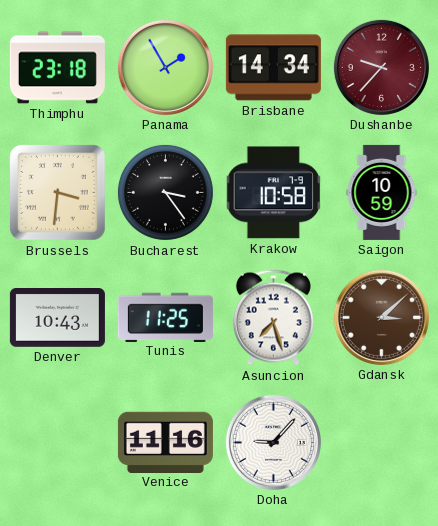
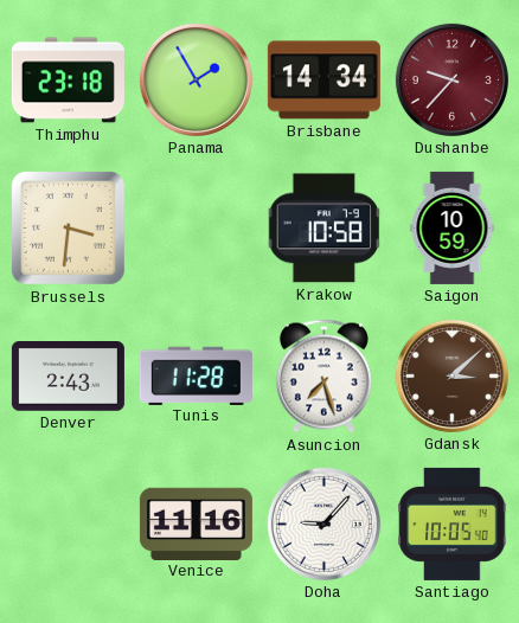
Bucharest: 3:24 -> none
Denver: 10:43 -> 2:43
Tunis: 11:25 -> 11:28
Santiago: none -> 10:05
